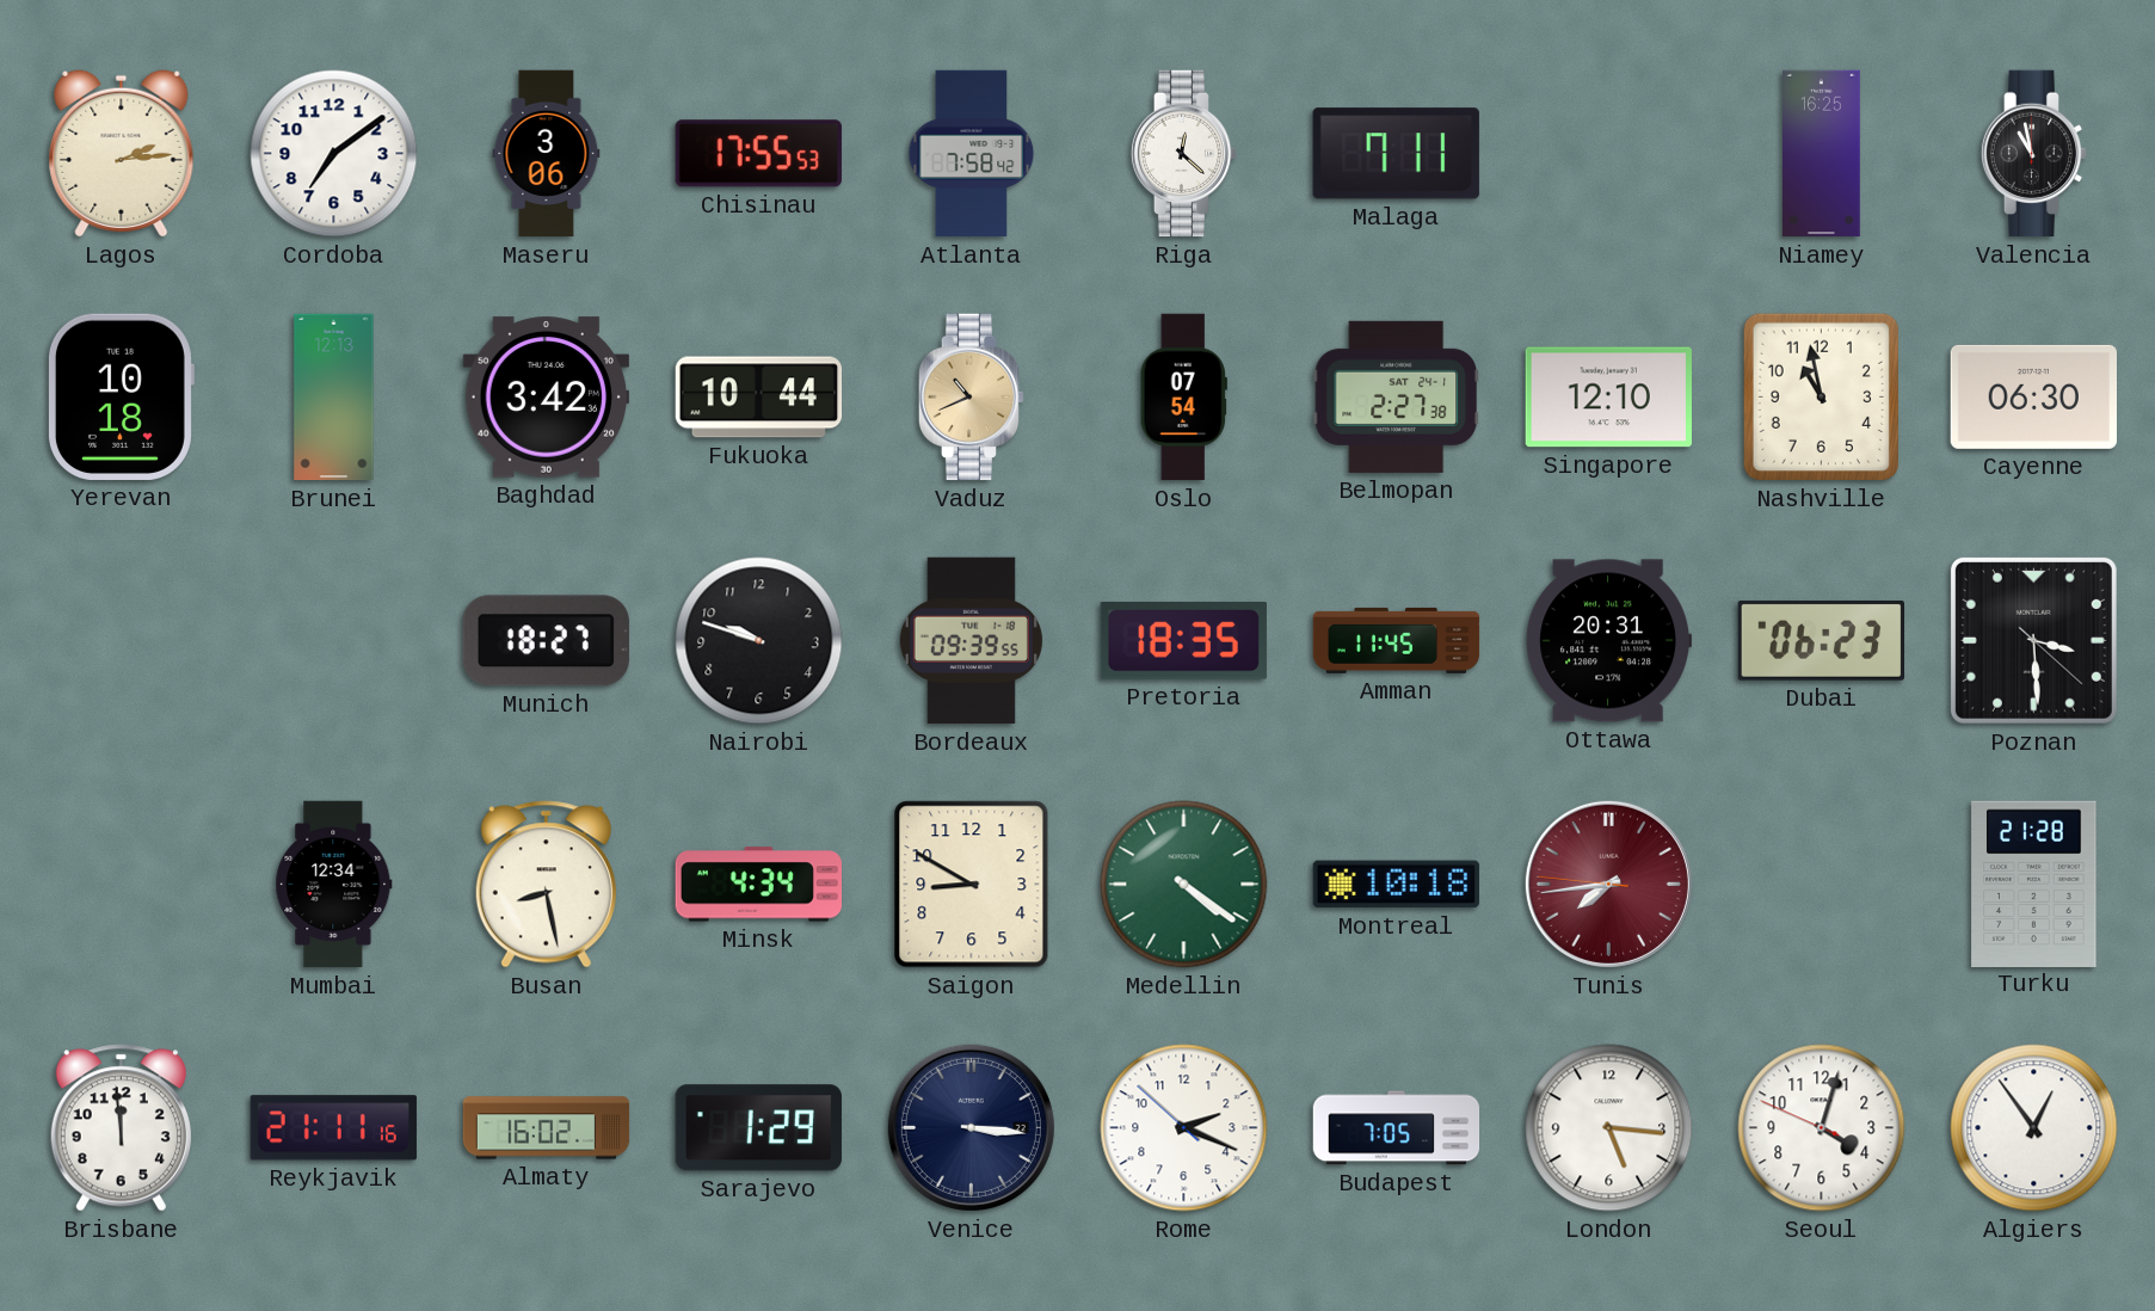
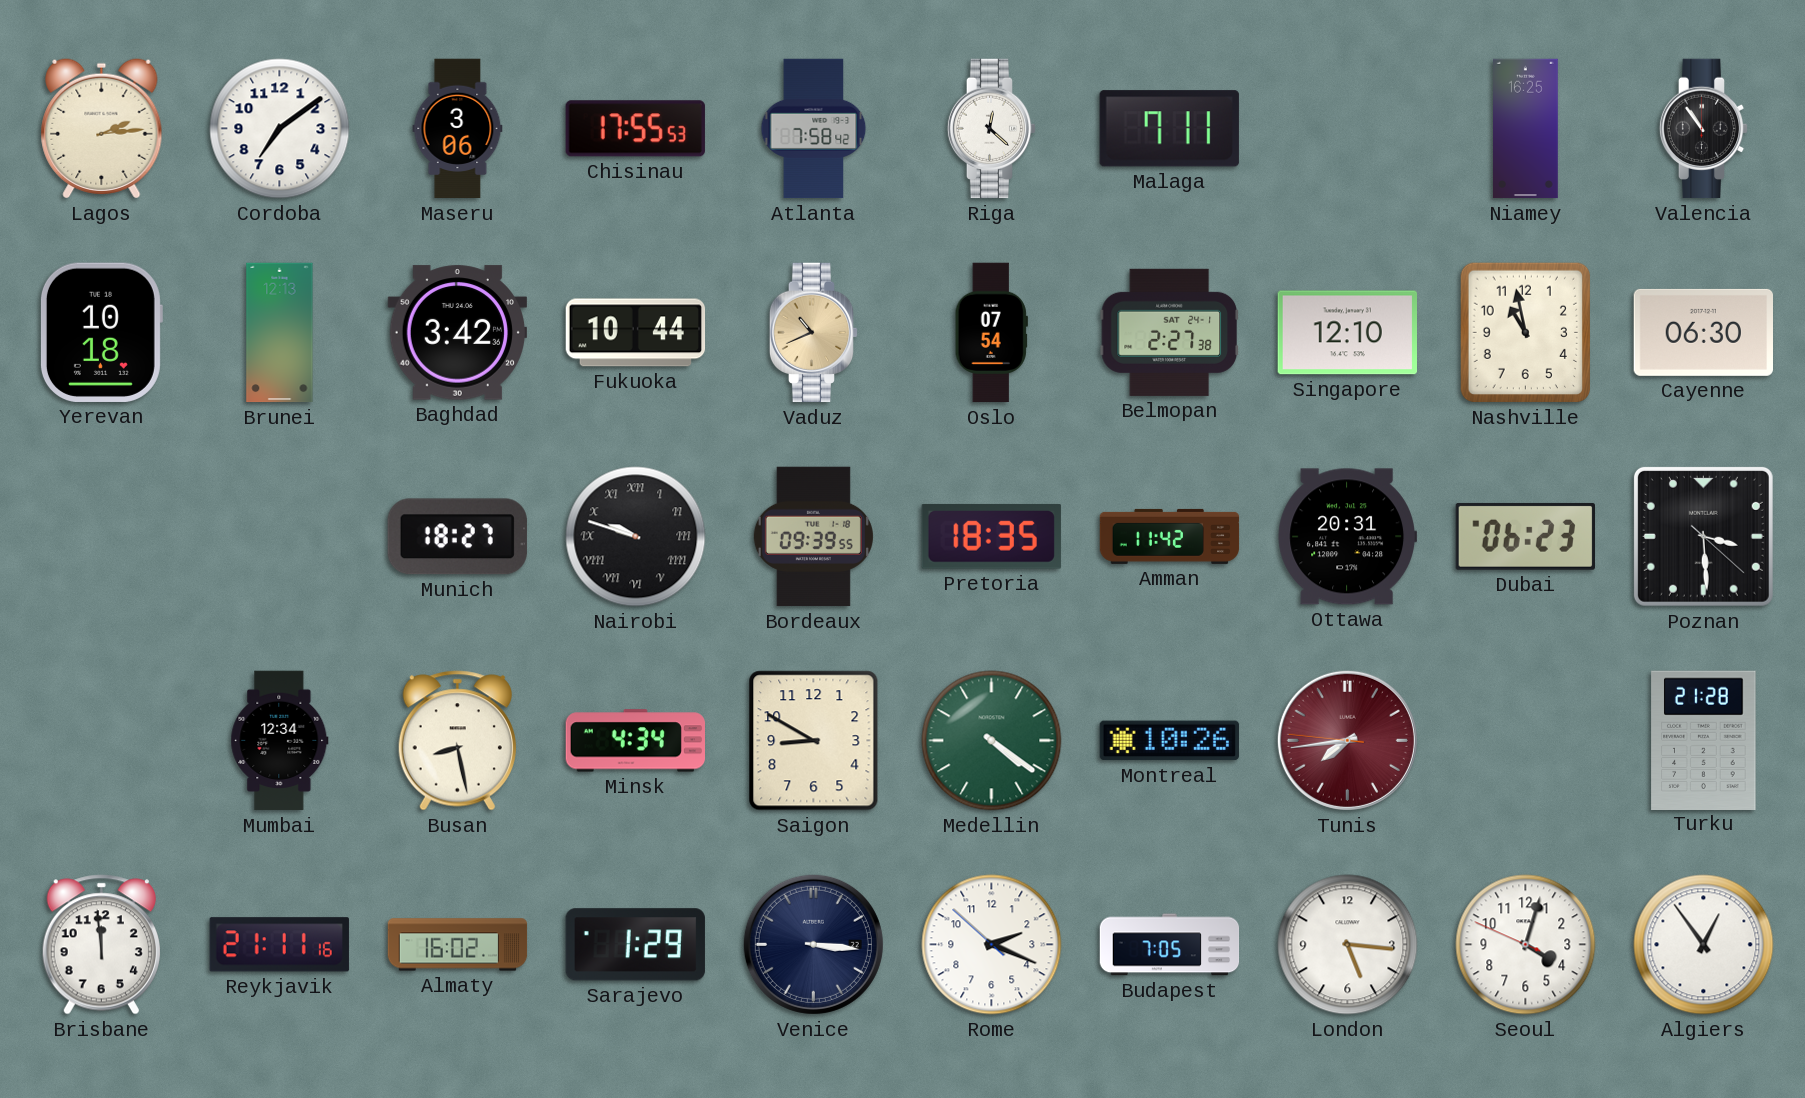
Valencia: 10:58 -> 10:54
Nairobi numerals: Arabic -> Roman
Amman: 11:45 -> 11:42
Montreal: 10:18 -> 10:26
